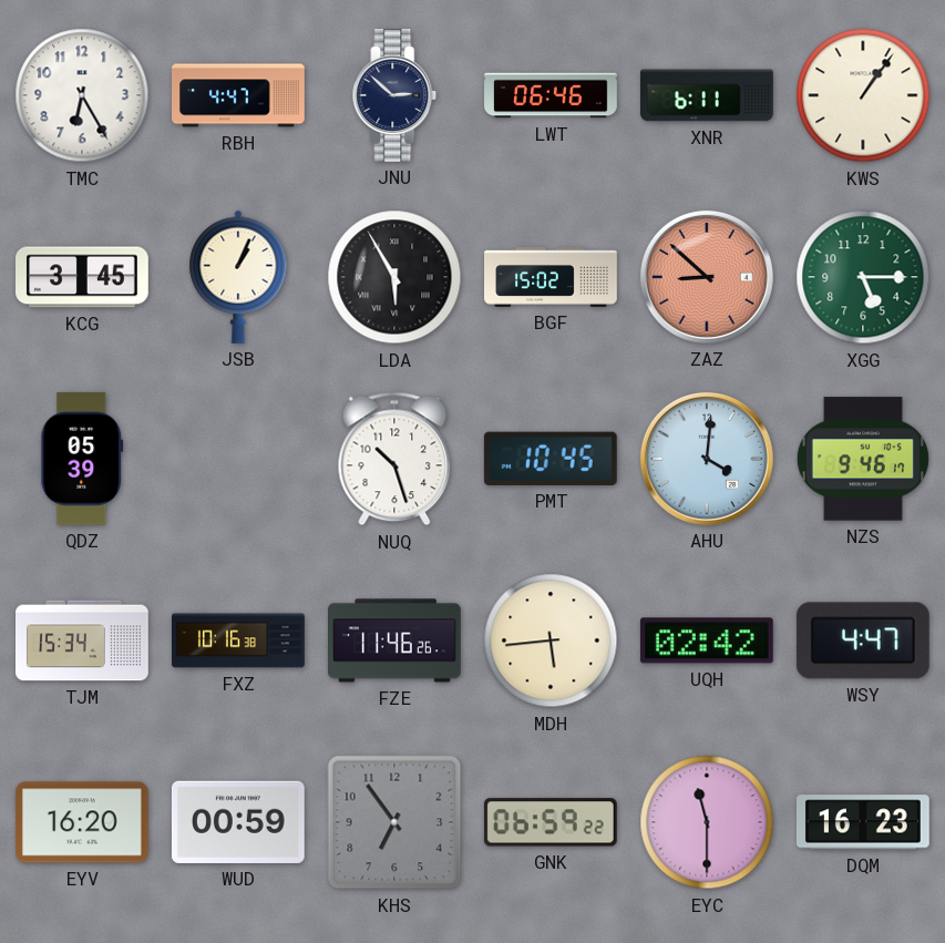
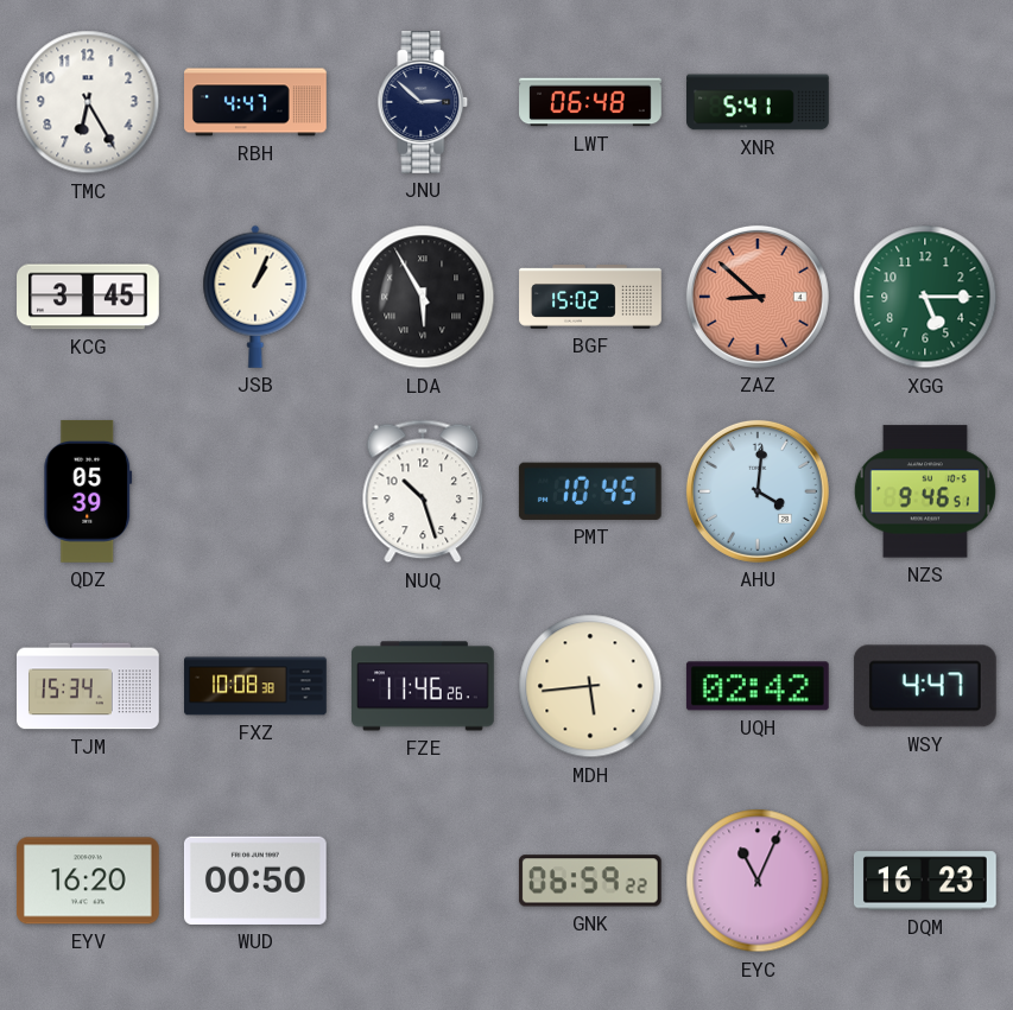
LWT: 06:46 -> 06:48
XNR: 6:11 -> 5:41
KWS: 1:06 -> none
NZS: 9:46:17 -> 9:46:51
FXZ: 10:16 -> 10:08
WUD: 00:59 -> 00:50
KHS: 6:54 -> none
EYC: 11:30 -> 11:04
